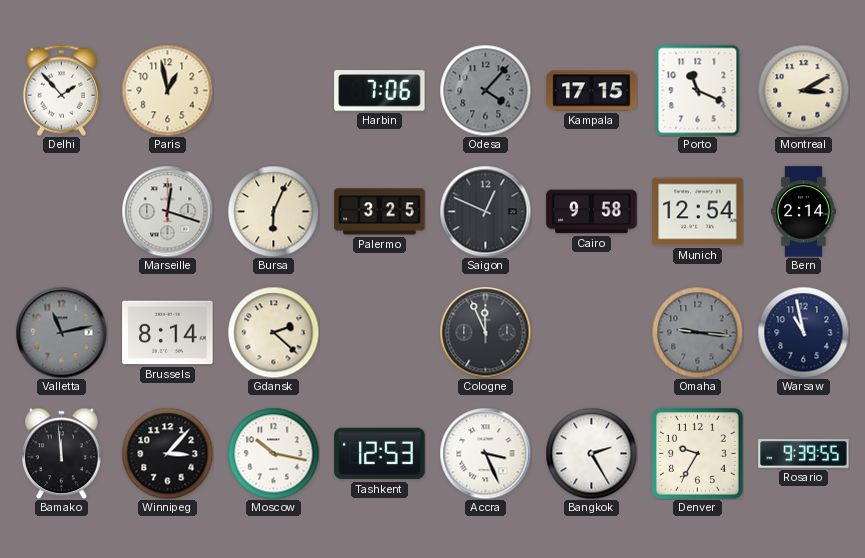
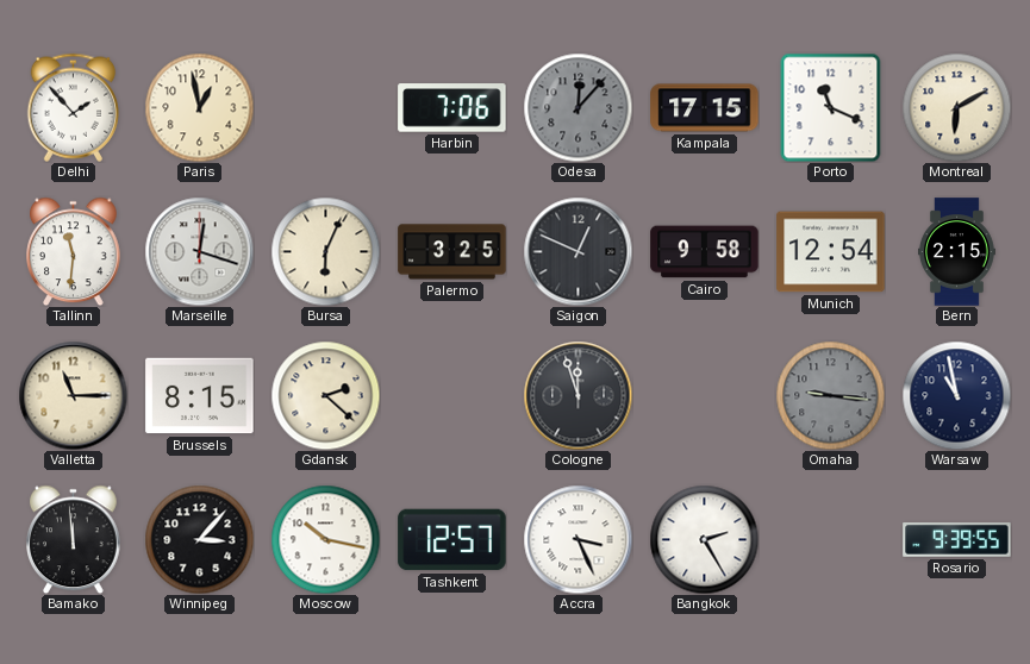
Odesa: 4:07 -> 12:07
Montreal: 3:10 -> 6:10
Tallinn: none -> 11:31
Bern: 2:14 -> 2:15
Valletta: 11:13 -> 11:15
Valletta dial: grey -> cream
Brussels: 8:14 -> 8:15
Cologne: 11:56 -> 11:57
Tashkent: 12:53 -> 12:57
Denver: 9:35 -> none
